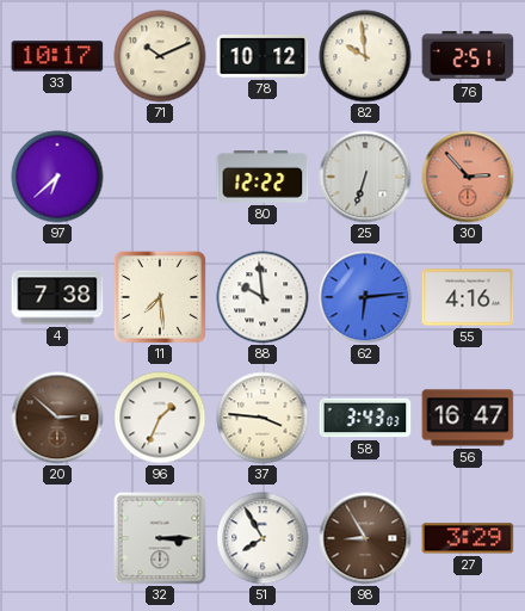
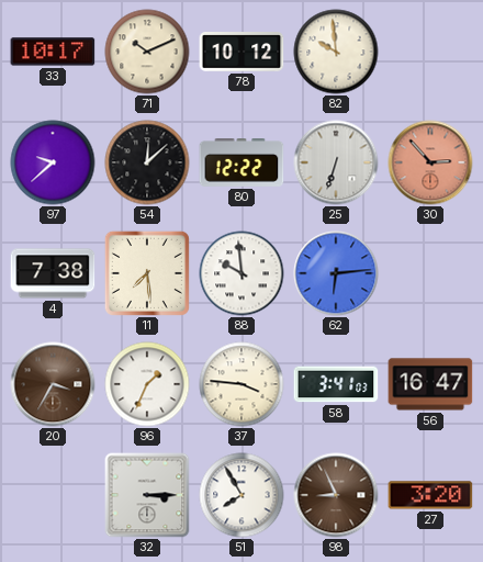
76: 2:51 -> none
97: 6:38 -> 9:38
54: none -> 12:08
55: 4:16 -> none
20: 2:52 -> 3:35
58: 3:43 -> 3:41
98: 8:55 -> 8:56
27: 3:29 -> 3:20
